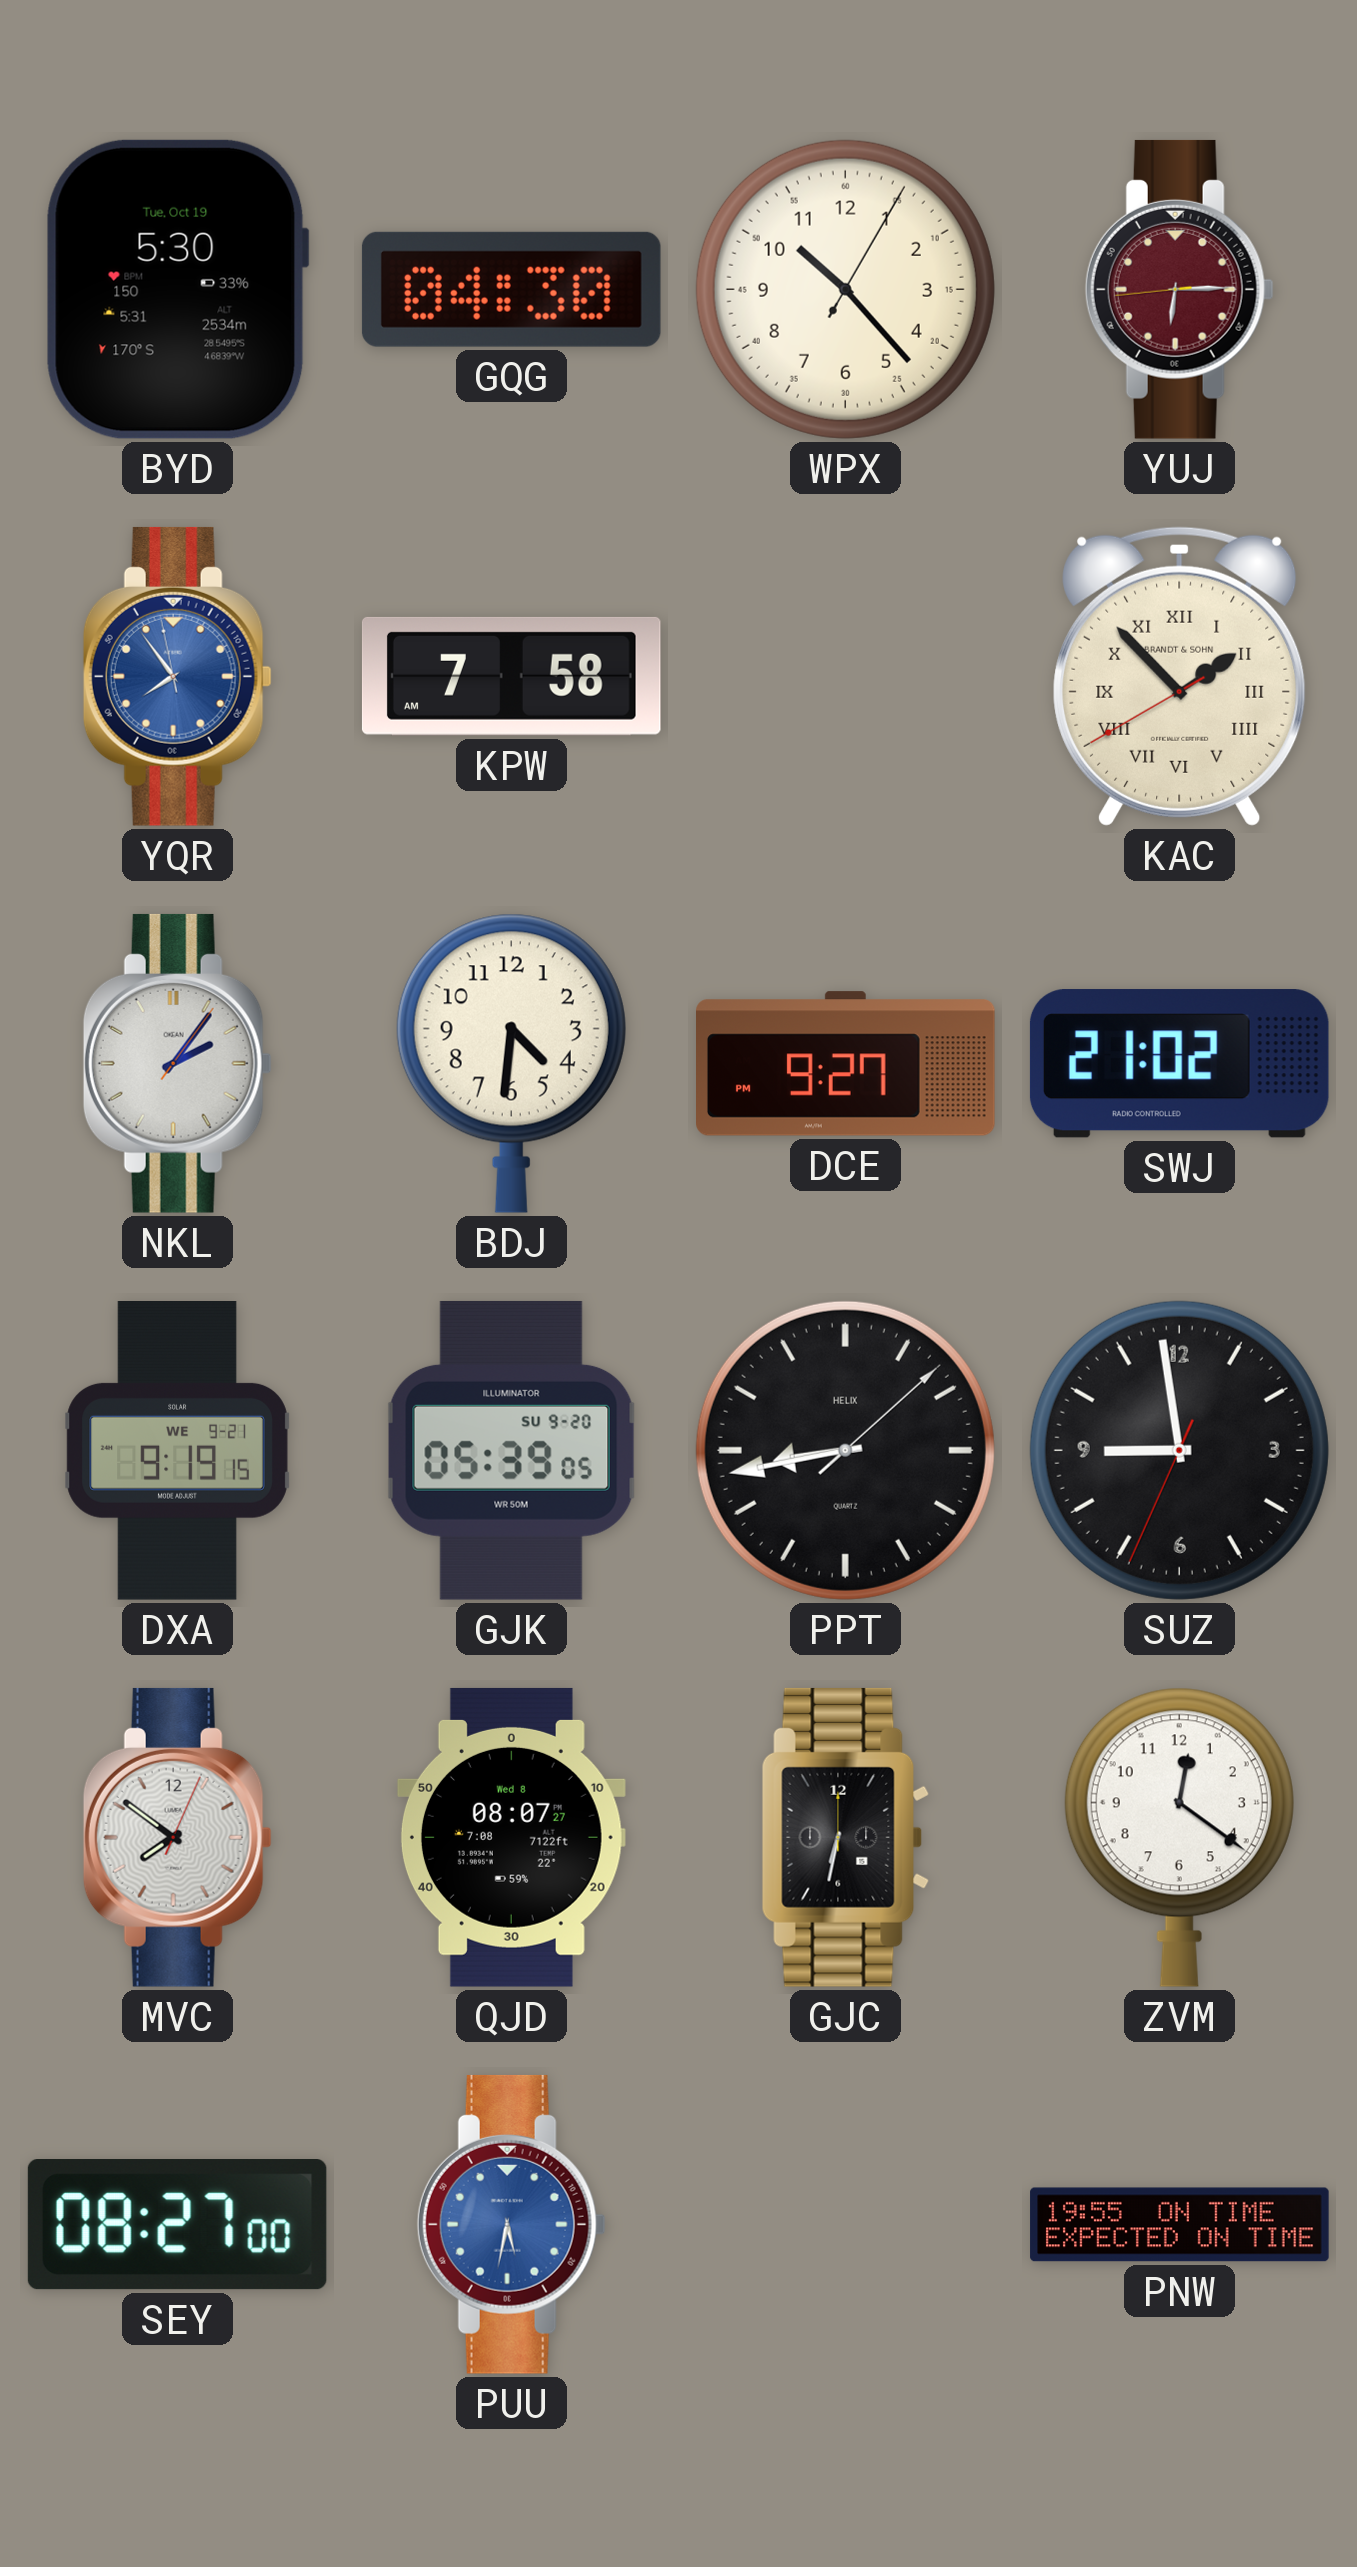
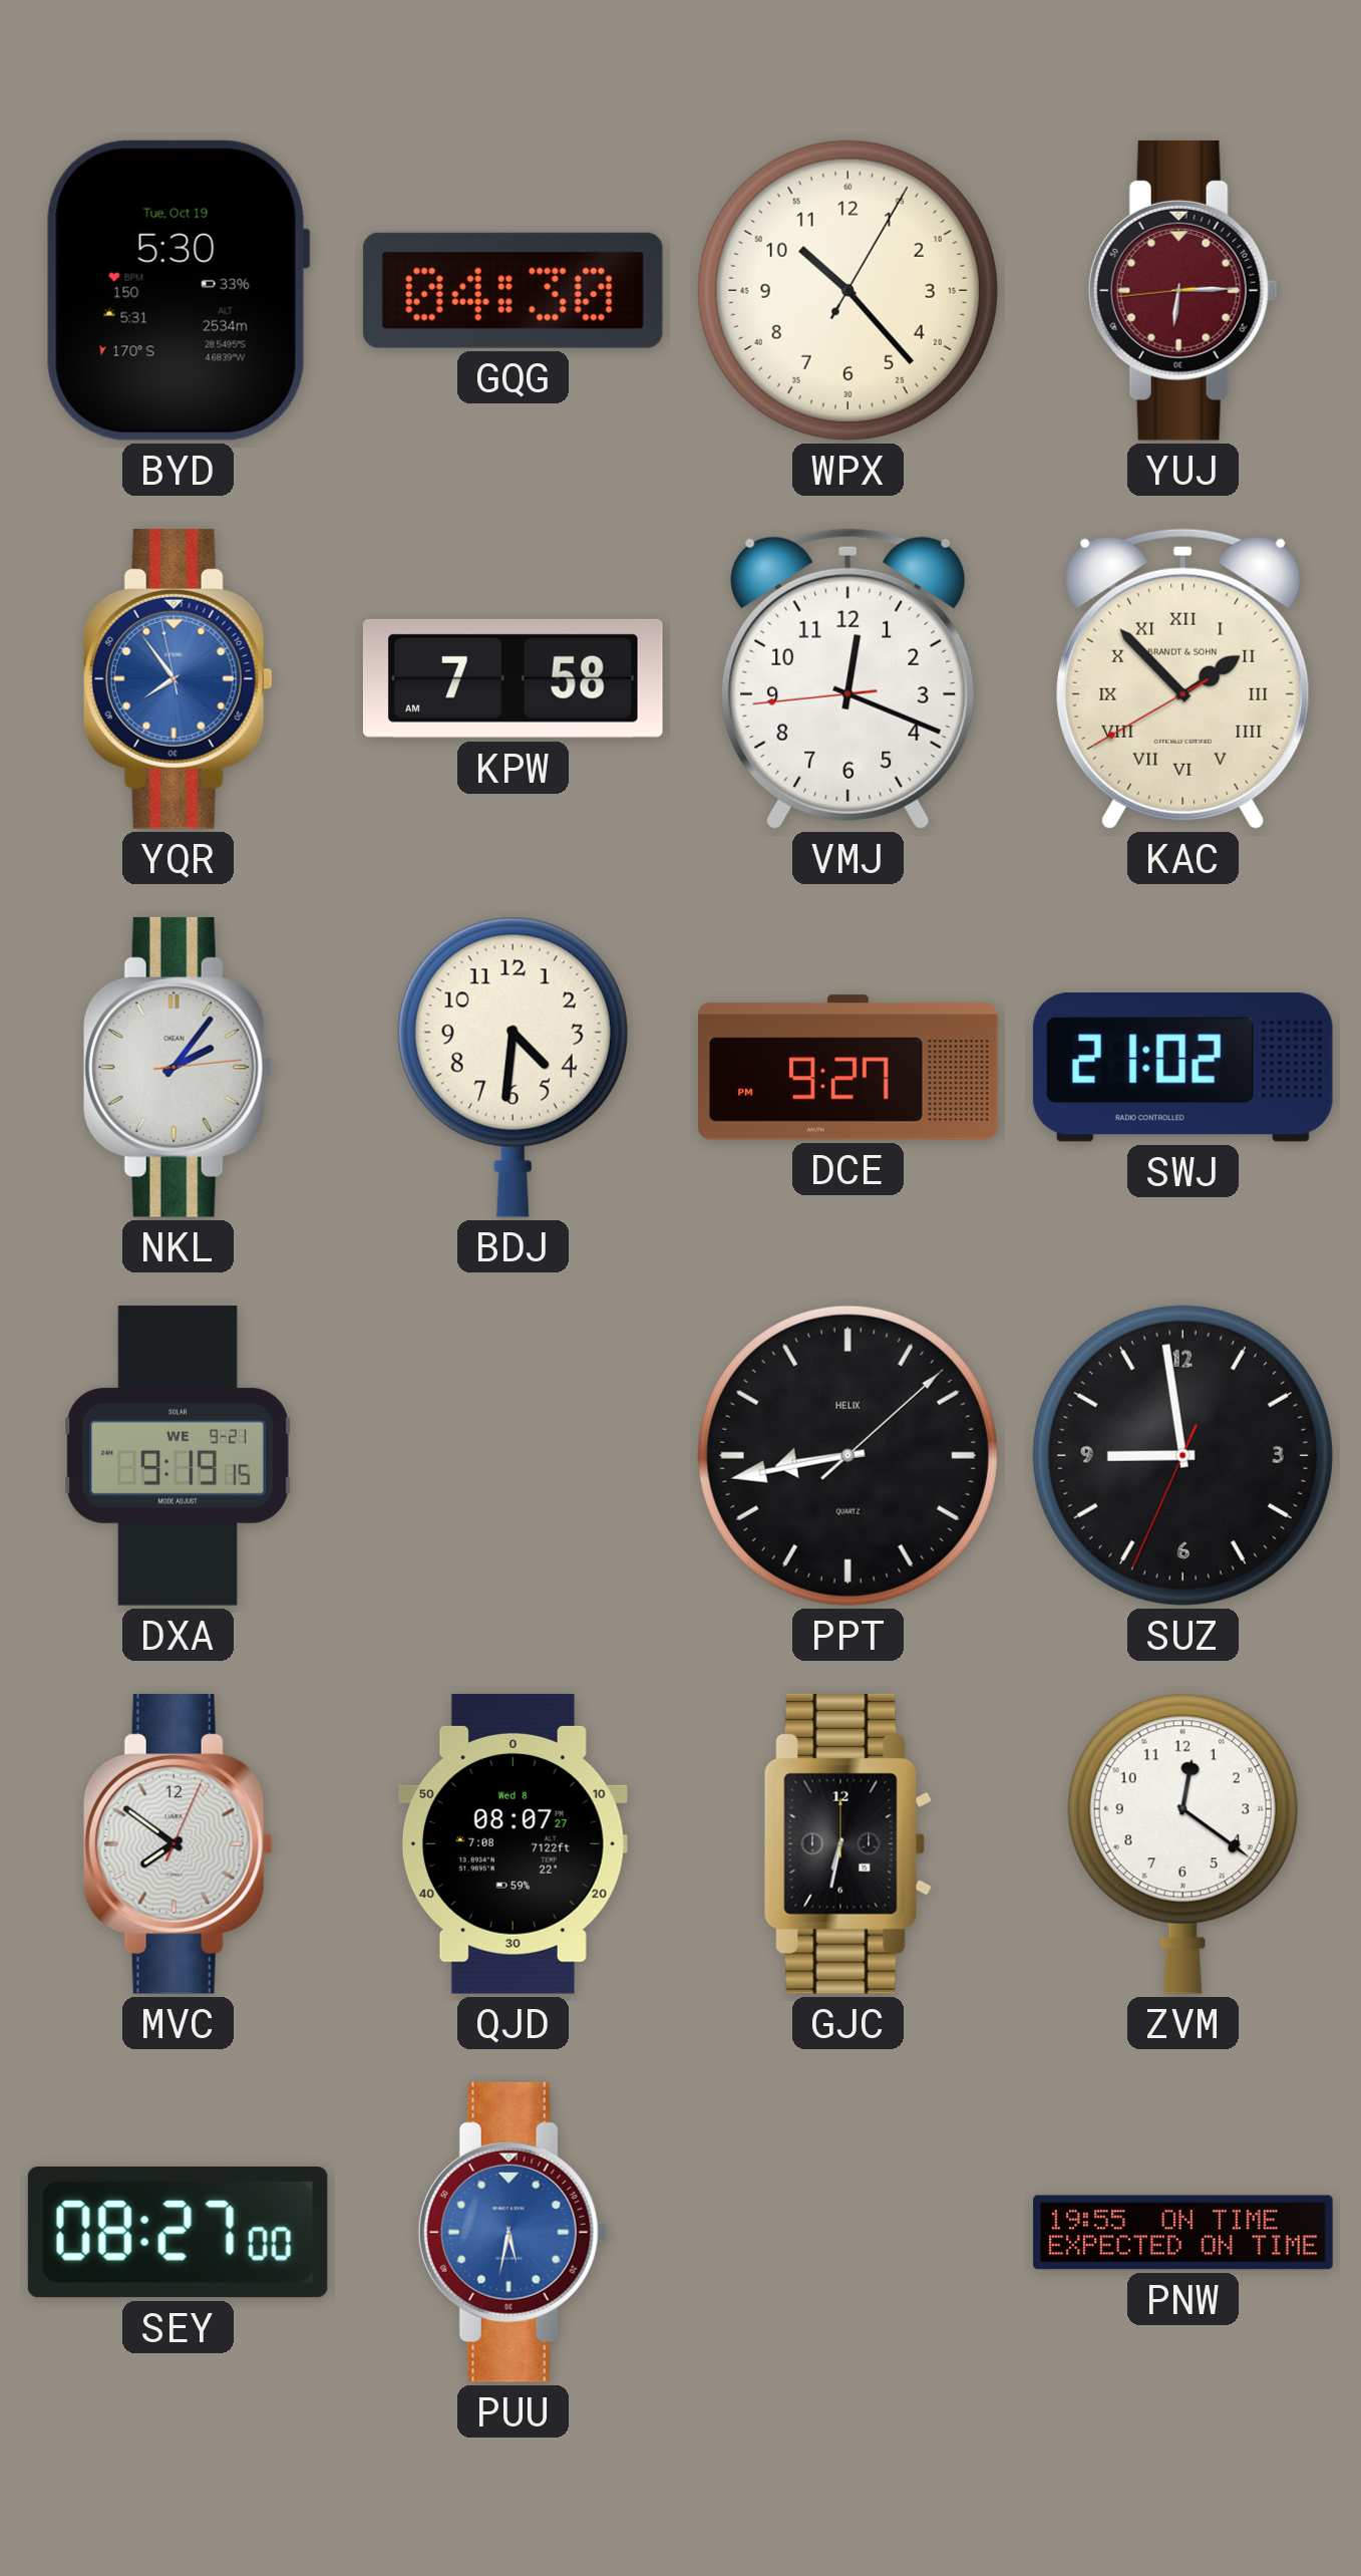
VMJ: none -> 12:18
NKL: 2:06:06 -> 2:06:14
GJK: 05:39 -> none
